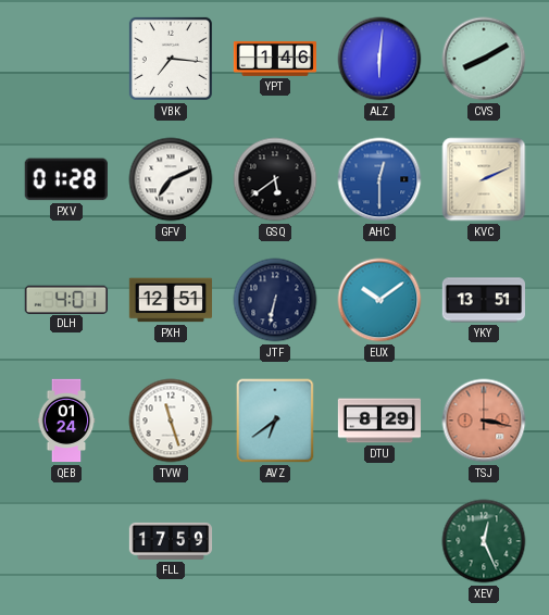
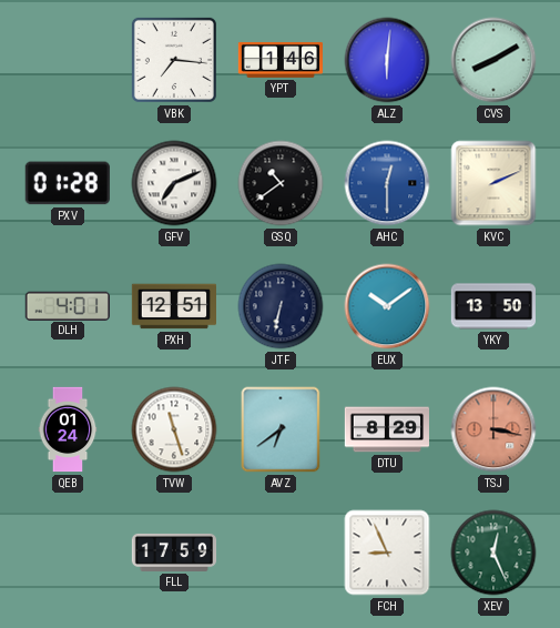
GSQ: 5:39 -> 10:39
YKY: 13:51 -> 13:50
FCH: none -> 8:56
